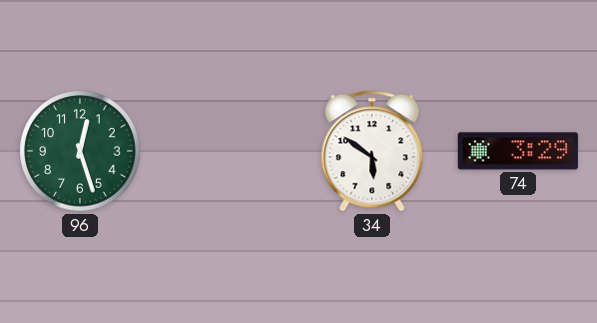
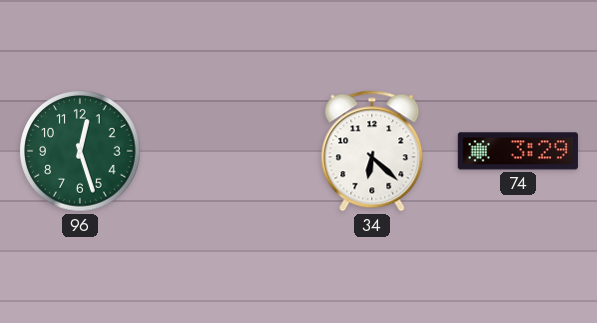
34: 5:51 -> 6:22
